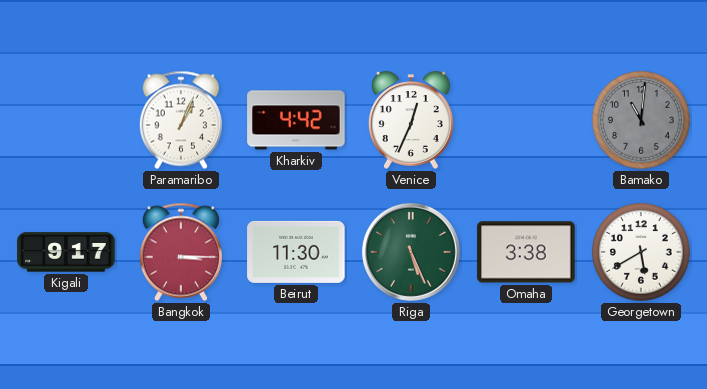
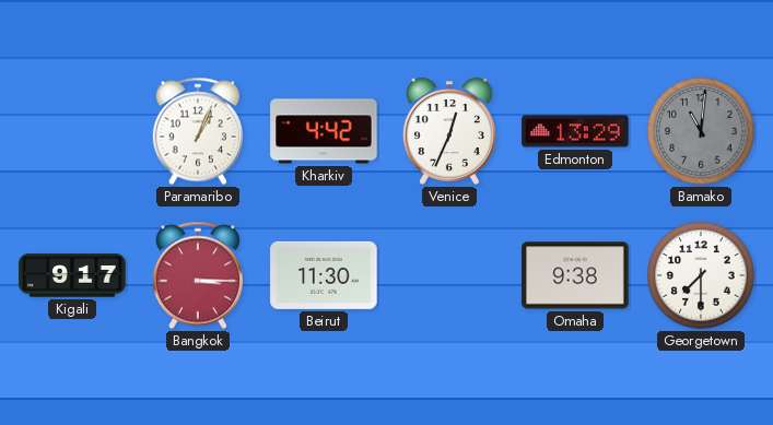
Edmonton: none -> 13:29
Riga: 5:26 -> none
Omaha: 3:38 -> 9:38
Georgetown: 5:40 -> 7:30
